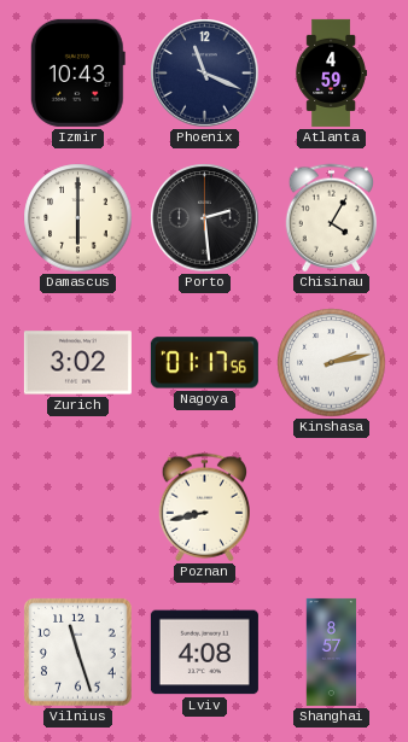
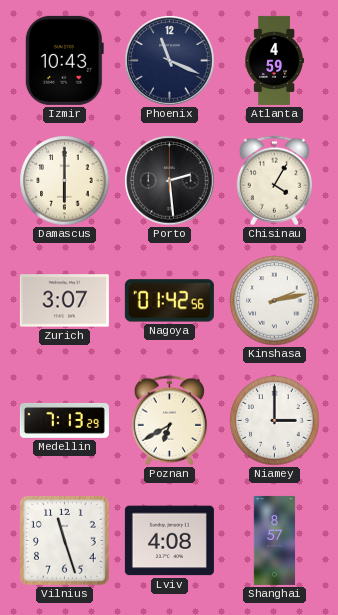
Zurich: 3:02 -> 3:07
Nagoya: 01:17 -> 01:42
Medellin: none -> 7:13
Poznan: 8:43 -> 6:40
Niamey: none -> 3:00
